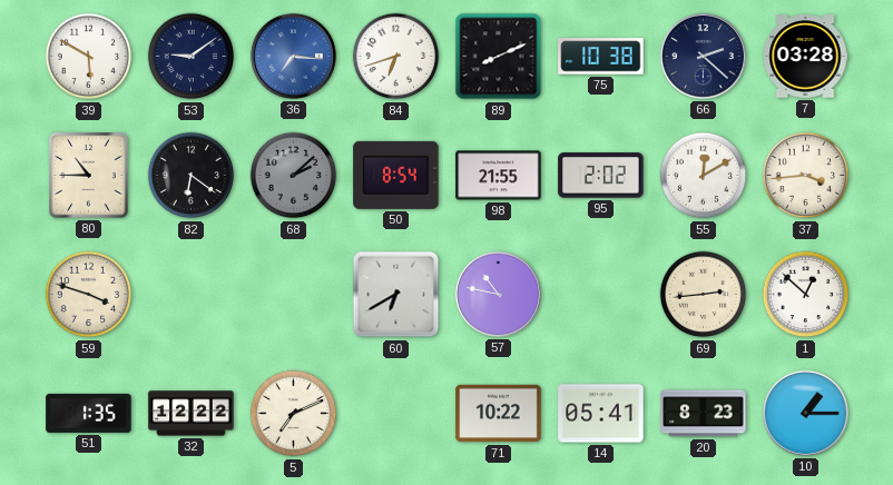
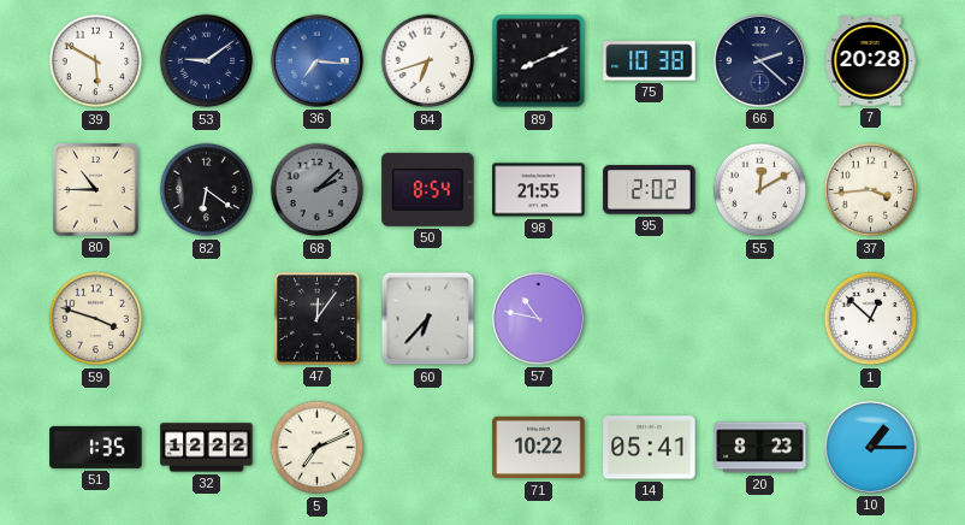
7: 03:28 -> 20:28
47: none -> 12:06
60: 6:40 -> 6:37
69: 2:44 -> none
